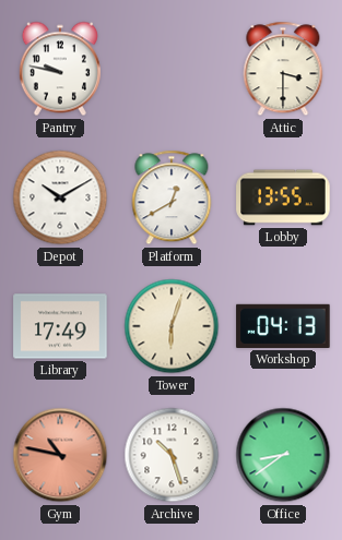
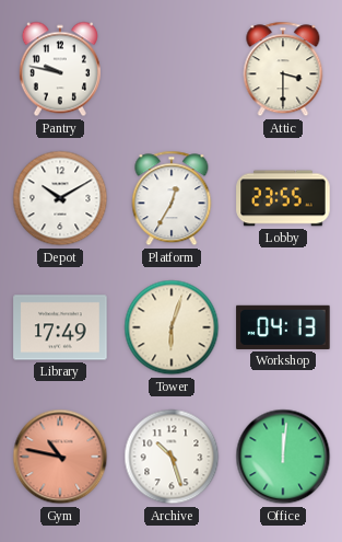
Platform: 12:40 -> 12:35
Lobby: 13:55 -> 23:55
Office: 8:39 -> 12:01
